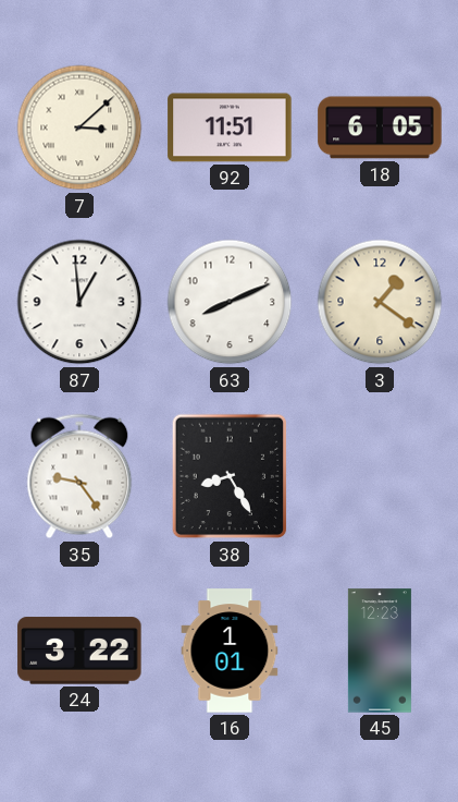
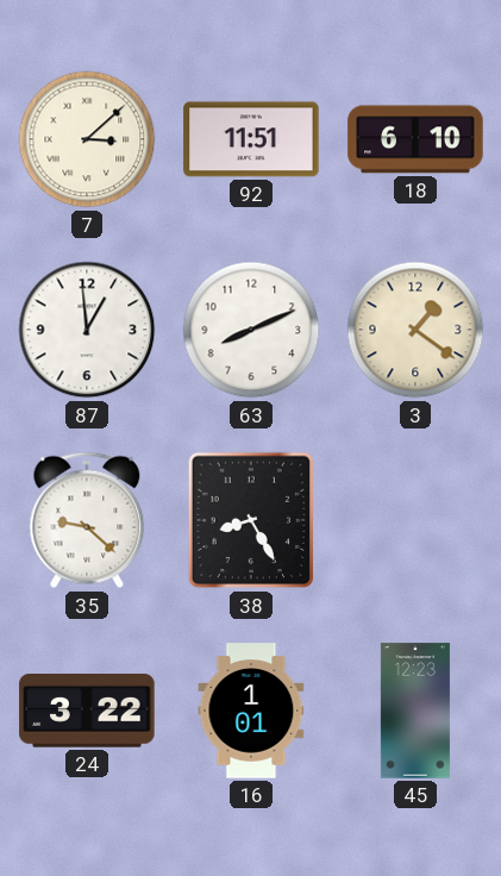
18: 6:05 -> 6:10
35: 9:24 -> 9:22
